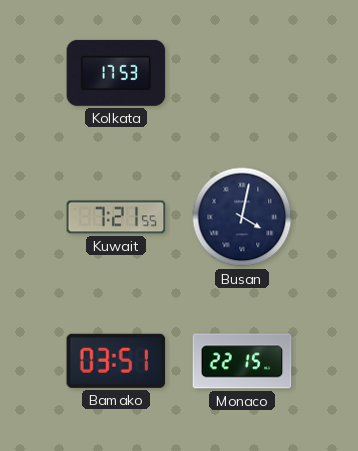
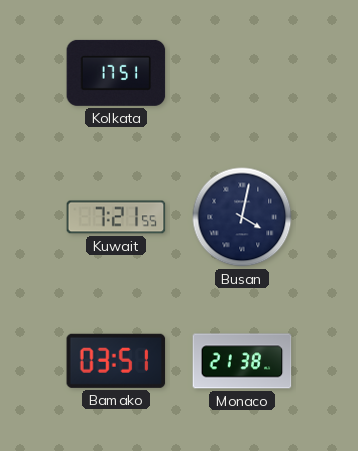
Kolkata: 17:53 -> 17:51
Monaco: 22:15 -> 21:38
